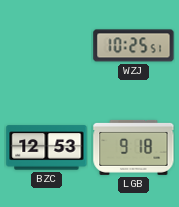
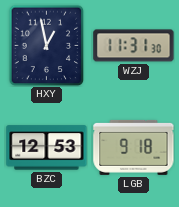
HXY: none -> 12:58
WZJ: 10:25 -> 11:31
